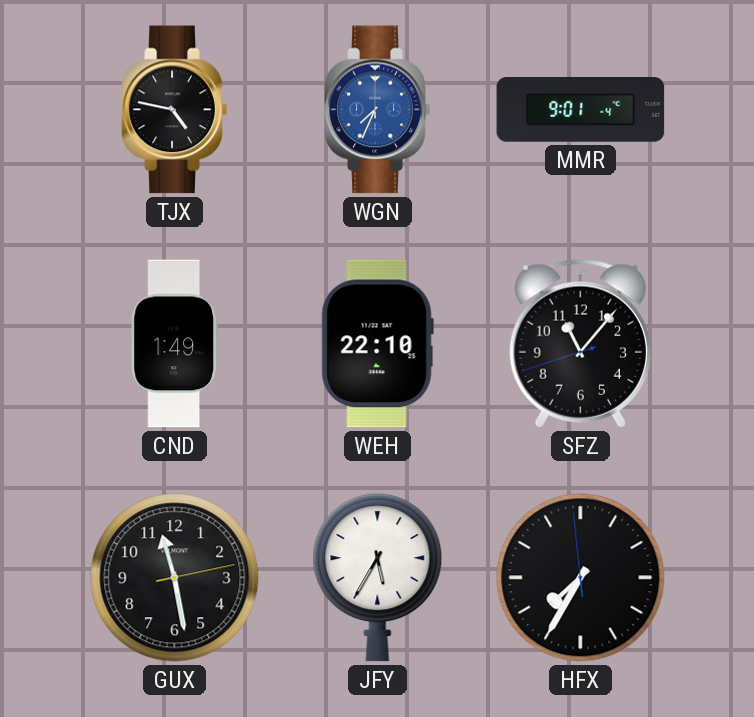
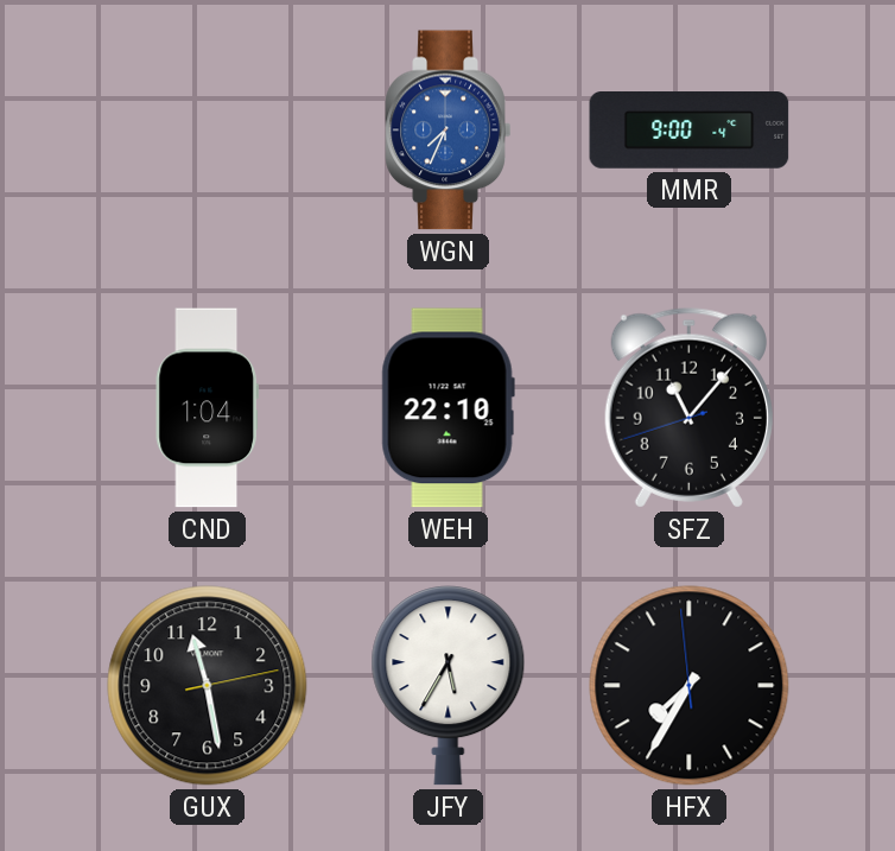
TJX: 4:47 -> none
MMR: 9:01 -> 9:00
CND: 1:49 -> 1:04
